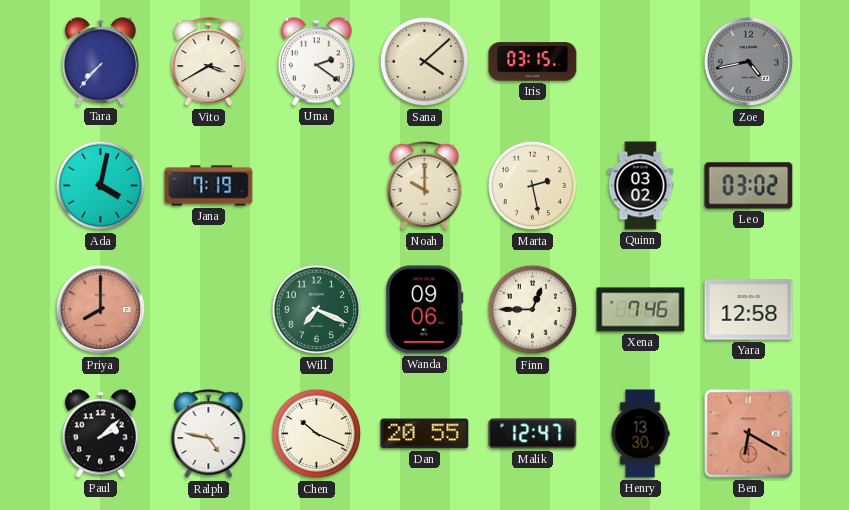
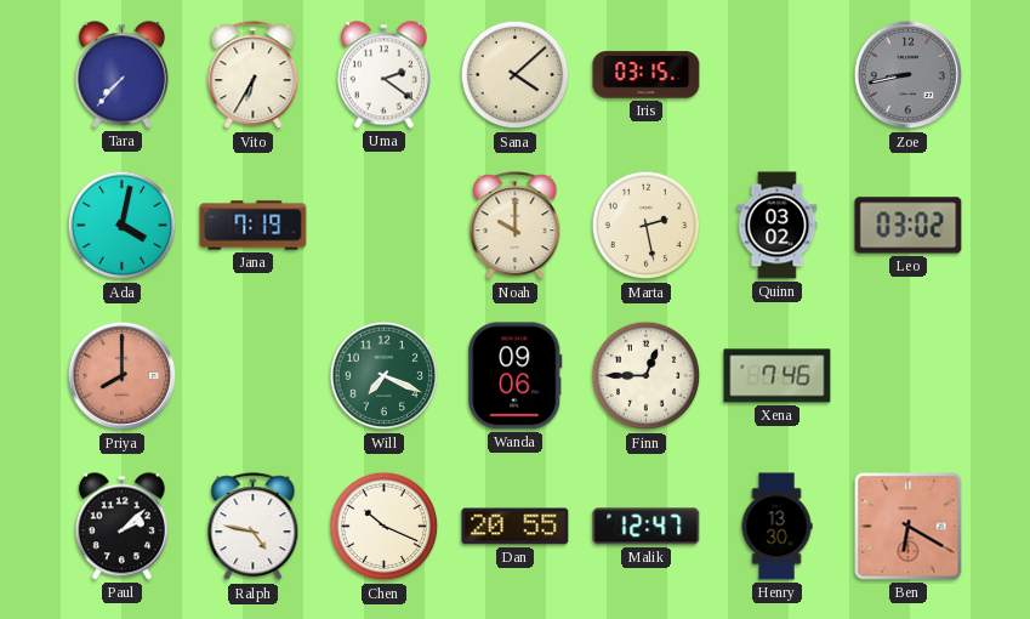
Vito: 3:40 -> 6:35
Zoe: 4:43 -> 8:43
Yara: 12:58 -> none
